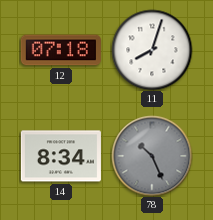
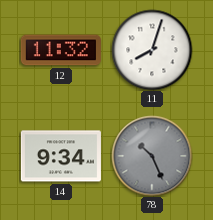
12: 07:18 -> 11:32
14: 8:34 -> 9:34
